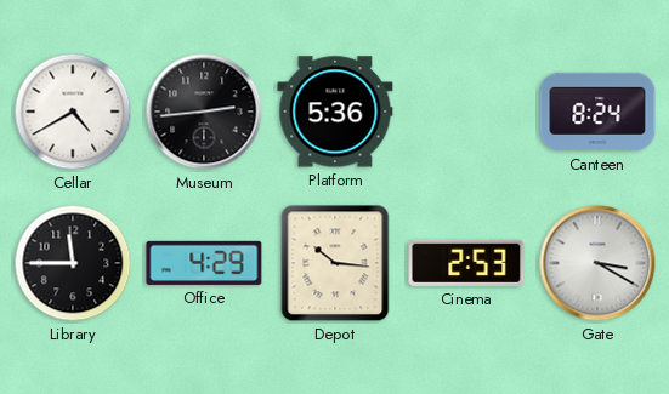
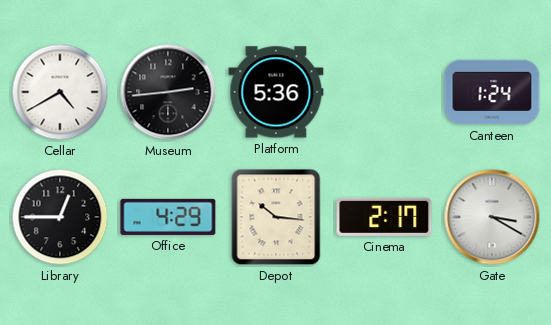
Canteen: 8:24 -> 1:24
Library: 11:45 -> 12:45
Cinema: 2:53 -> 2:17
